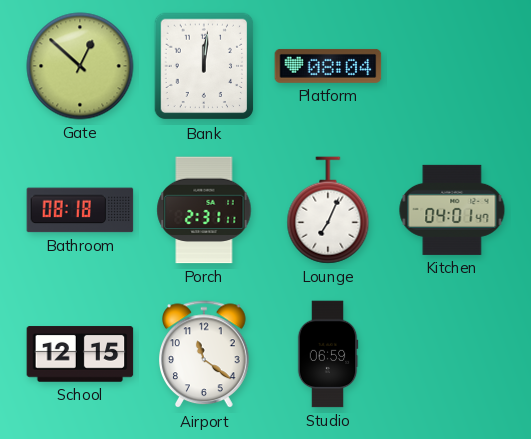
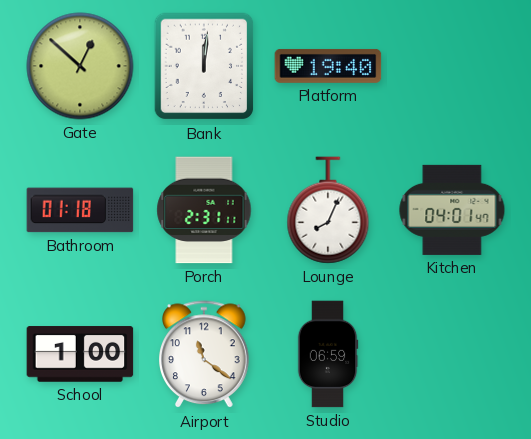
Platform: 08:04 -> 19:40
Bathroom: 08:18 -> 01:18
Lounge: 7:04 -> 8:04
School: 12:15 -> 1:00
